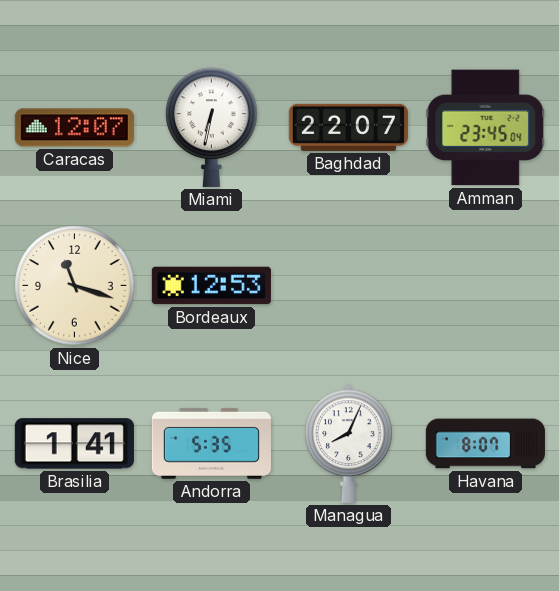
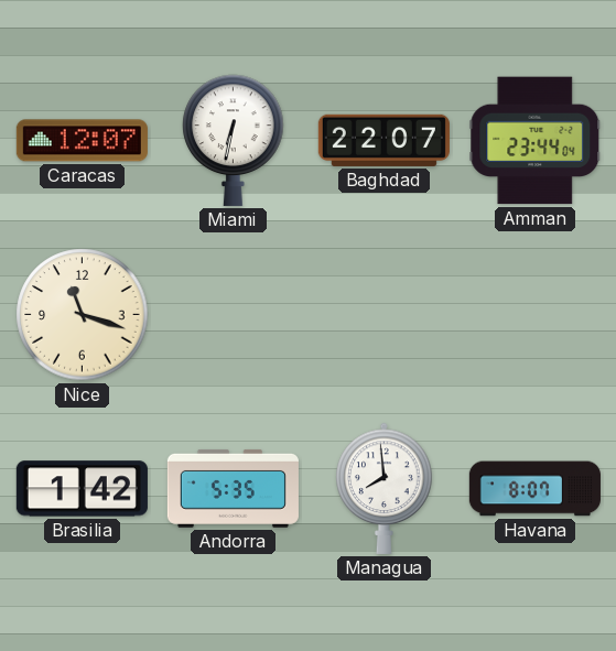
Amman: 23:45 -> 23:44
Bordeaux: 12:53 -> none
Brasilia: 1:41 -> 1:42
Managua: 8:04 -> 7:59
